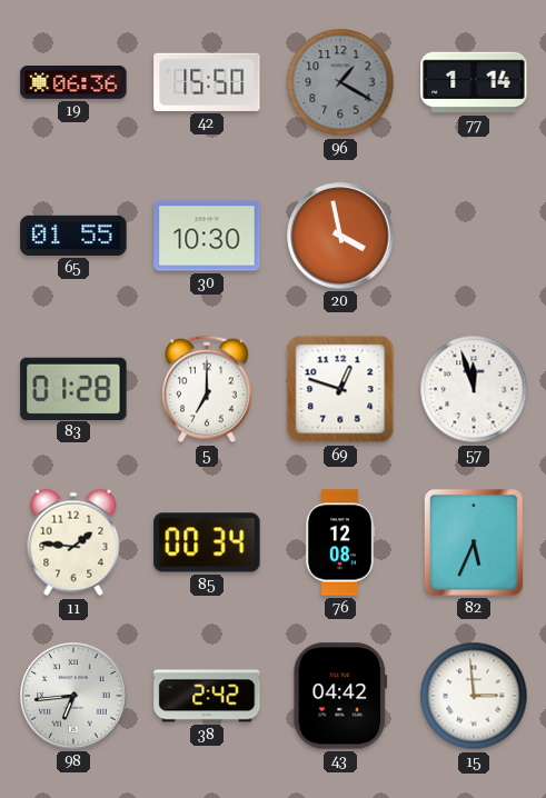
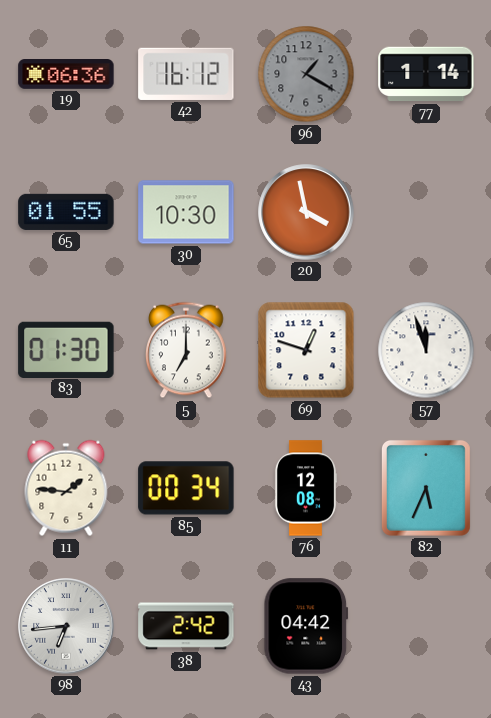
42: 15:50 -> 16:12
83: 01:28 -> 01:30
15: 2:59 -> none
